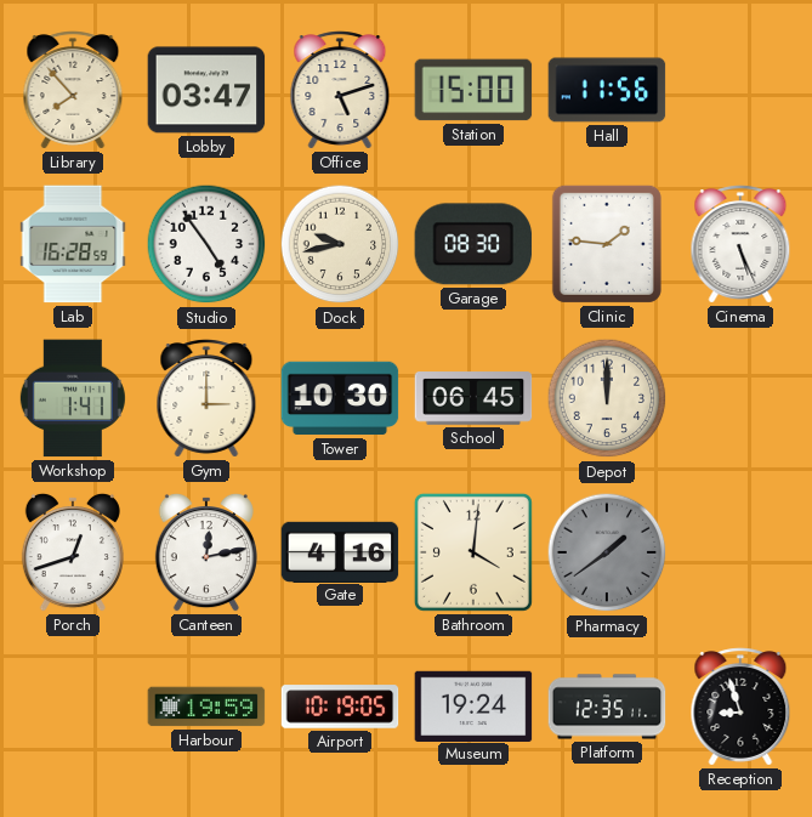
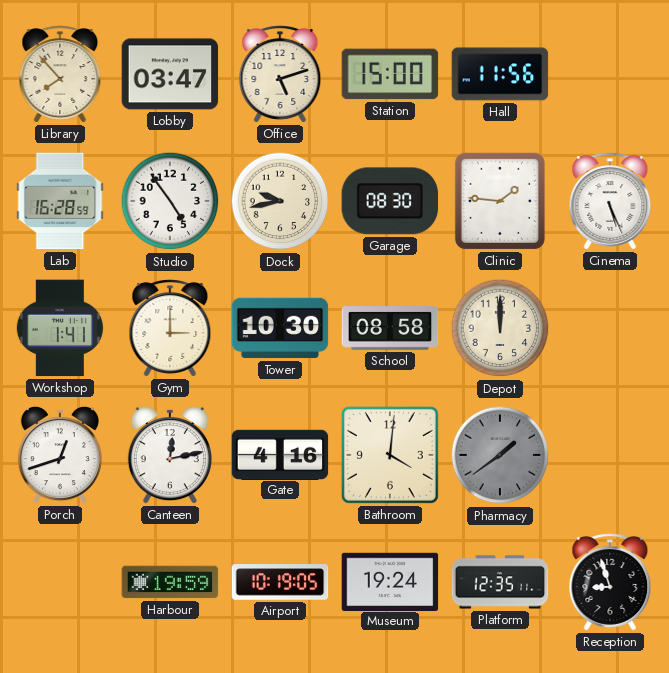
School: 06:45 -> 08:58
